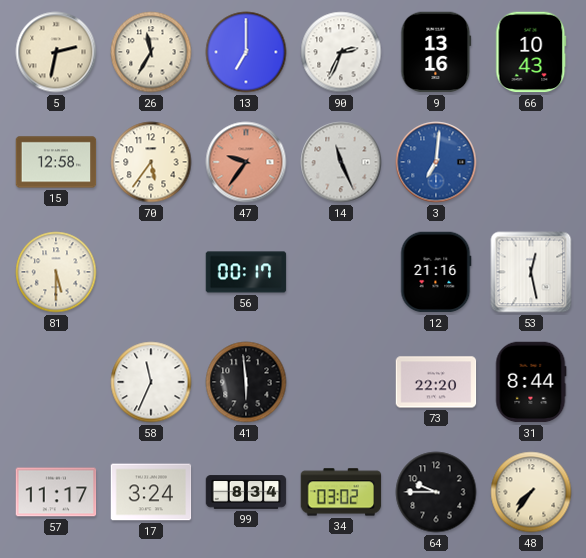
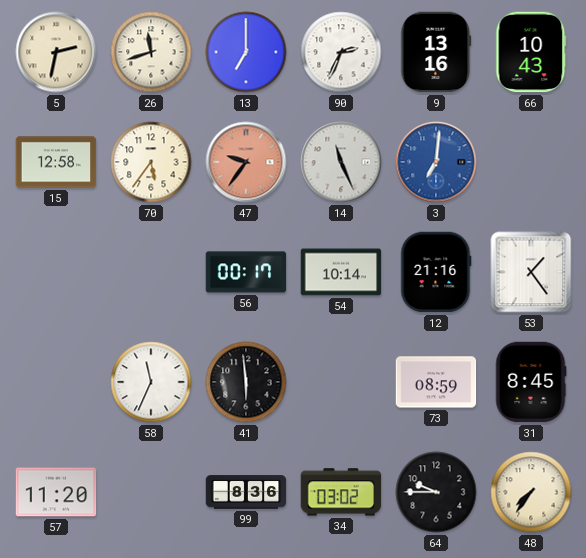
26: 11:35 -> 11:42
81: 5:30 -> none
54: none -> 10:14
53: 12:28 -> 1:24
73: 22:20 -> 08:59
31: 8:44 -> 8:45
57: 11:17 -> 11:20
17: 3:24 -> none
99: 8:34 -> 8:36
